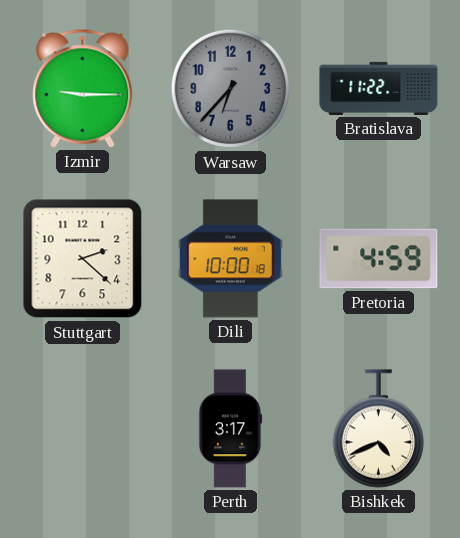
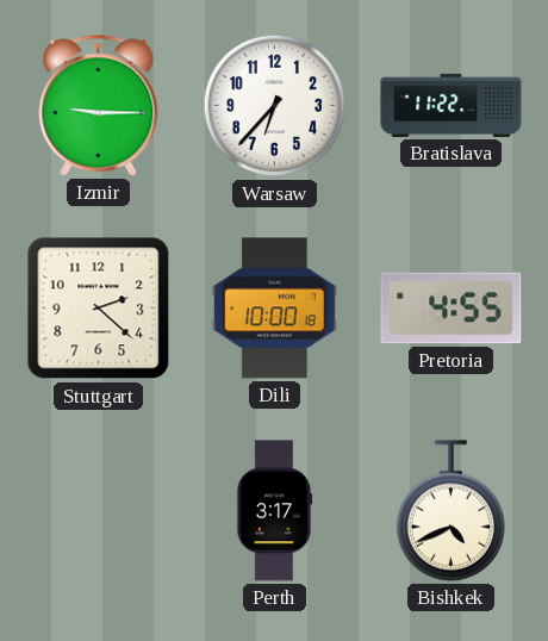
Warsaw dial: grey -> white
Pretoria: 4:59 -> 4:55
